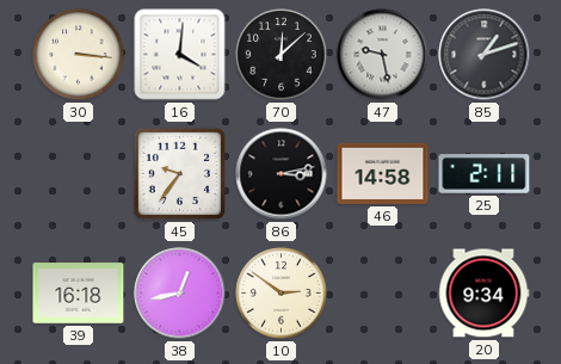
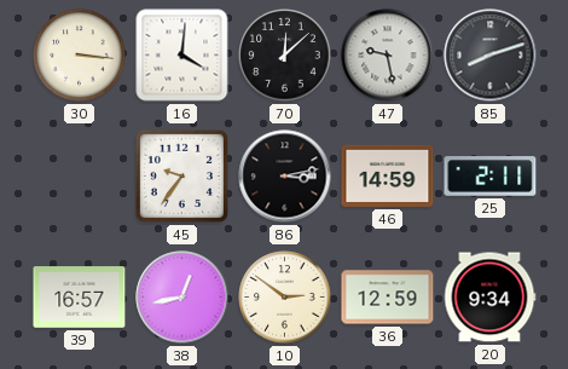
85: 1:12 -> 8:12
46: 14:58 -> 14:59
39: 16:18 -> 16:57
36: none -> 12:59
